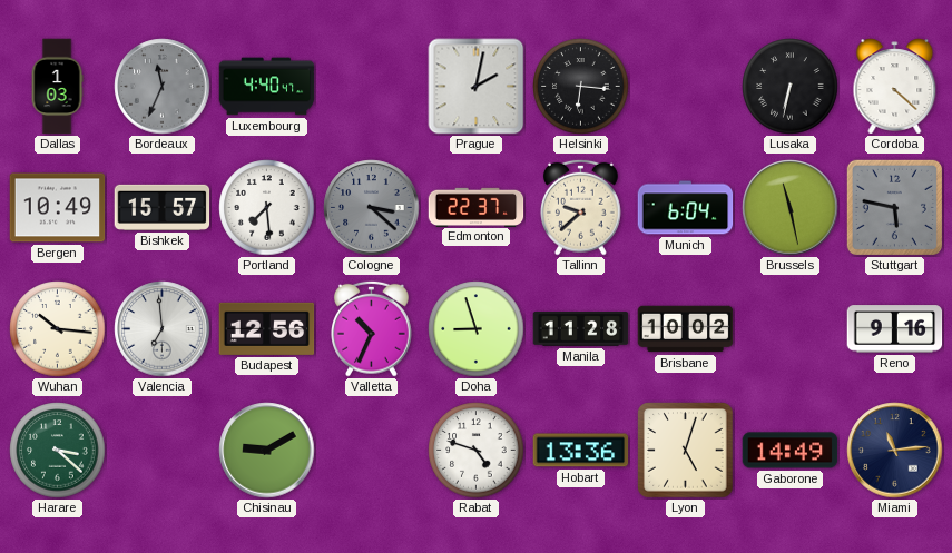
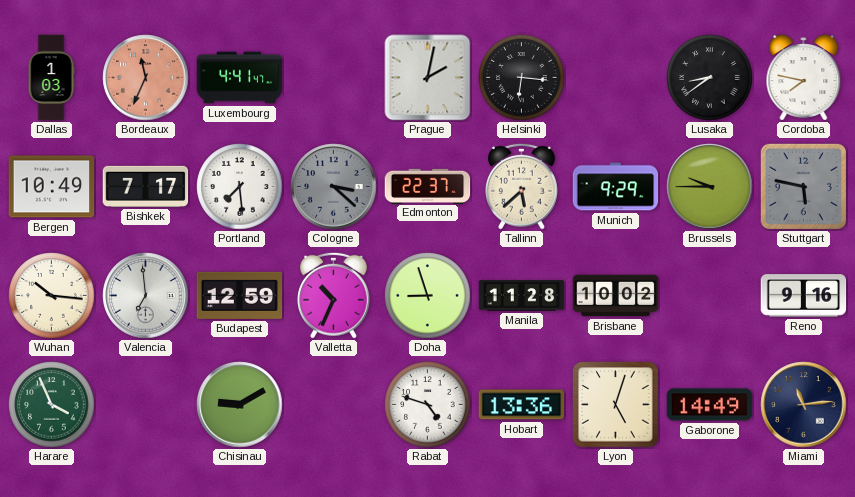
Bordeaux dial: grey -> salmon
Luxembourg: 4:40 -> 4:41
Lusaka: 6:32 -> 8:39
Cordoba: 4:22 -> 7:47
Bishkek: 15:57 -> 7:17
Tallinn: 9:38 -> 5:38
Munich: 6:04 -> 9:29
Brussels: 11:28 -> 9:45
Budapest: 12:56 -> 12:59
Harare: 3:22 -> 3:56
